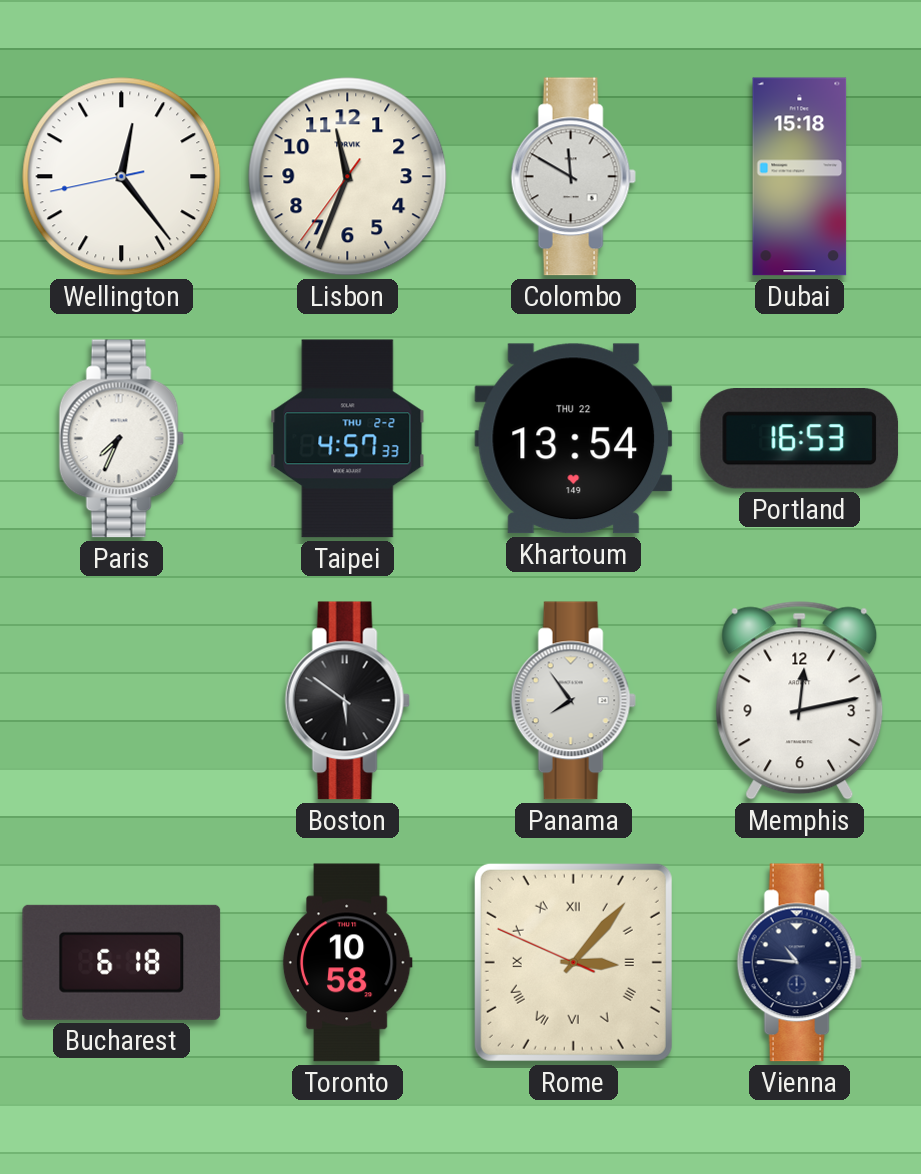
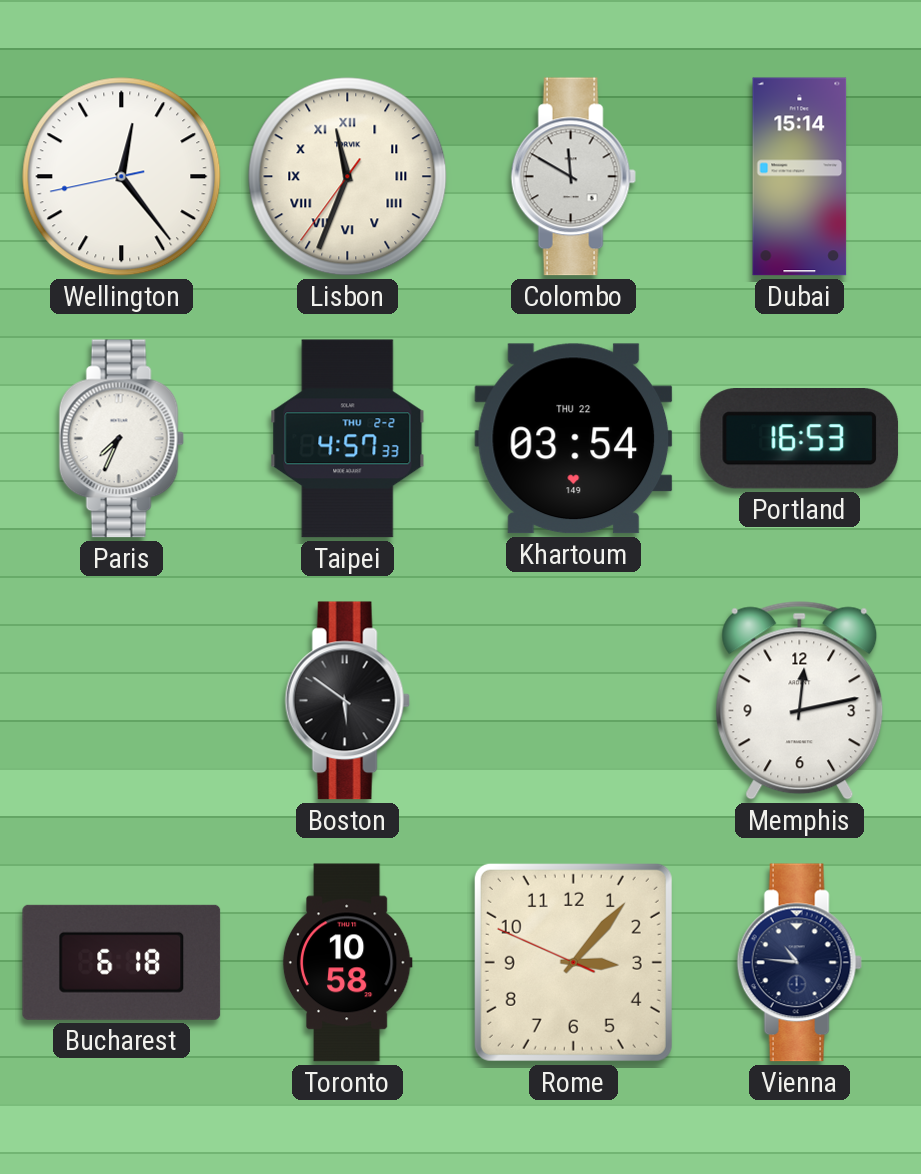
Lisbon numerals: Arabic -> Roman
Dubai: 15:18 -> 15:14
Khartoum: 13:54 -> 03:54
Panama: 7:54 -> none
Rome numerals: Roman -> Arabic
